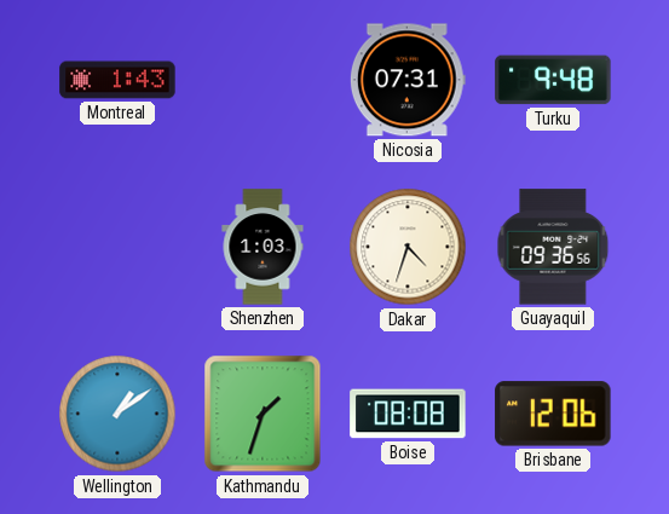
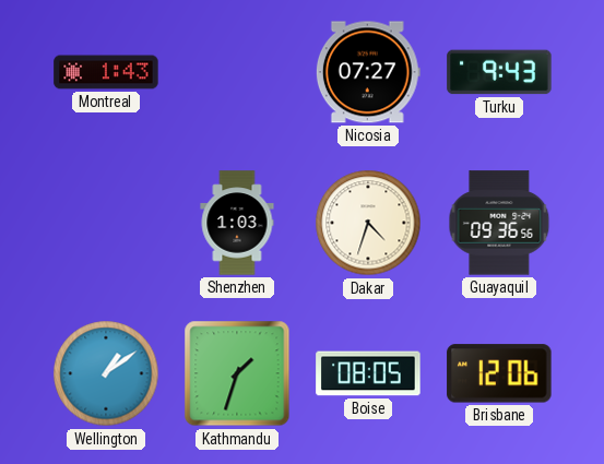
Nicosia: 07:31 -> 07:27
Turku: 9:48 -> 9:43
Boise: 08:08 -> 08:05
